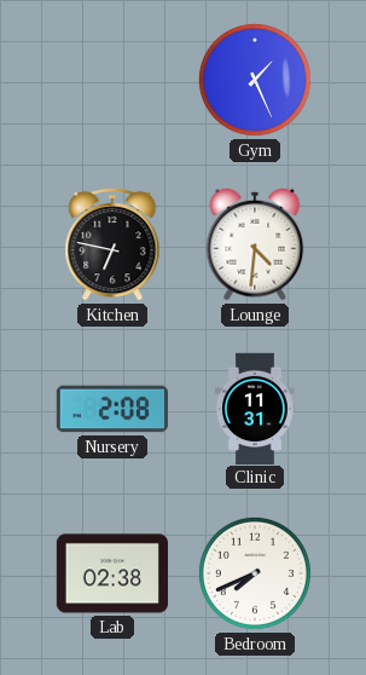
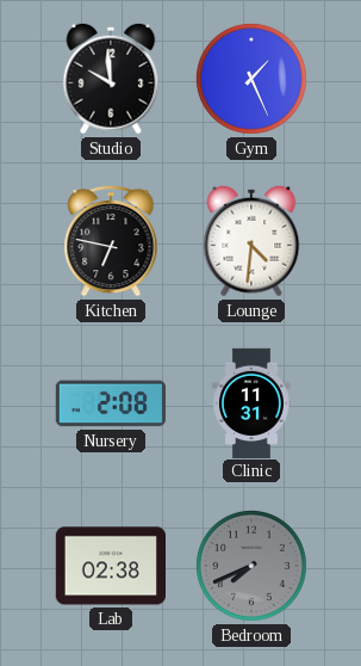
Studio: none -> 9:59
Bedroom dial: white -> grey
